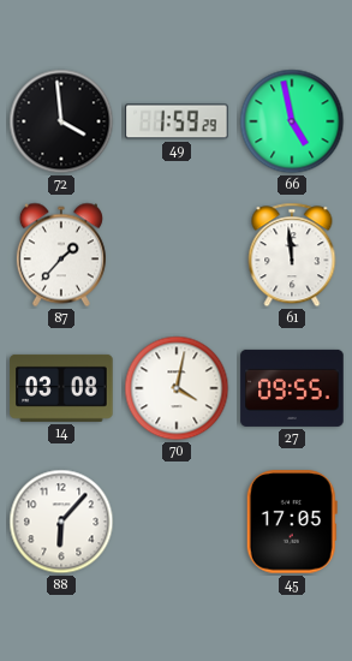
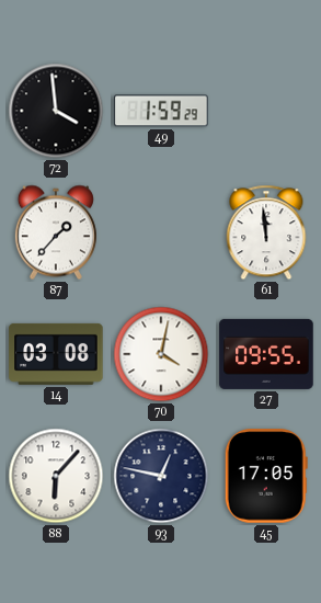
66: 4:58 -> none
93: none -> 12:47
